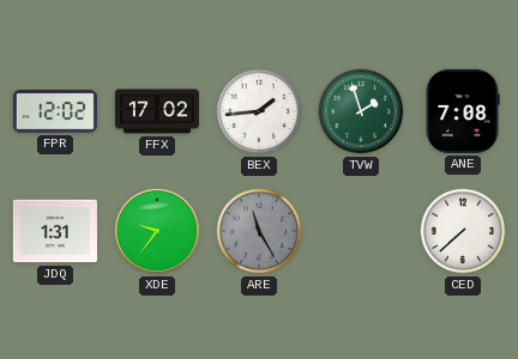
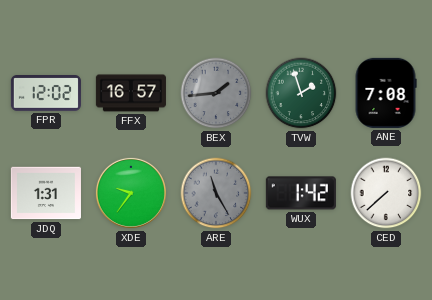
FFX: 17:02 -> 16:57
BEX dial: white -> grey
WUX: none -> 1:42
